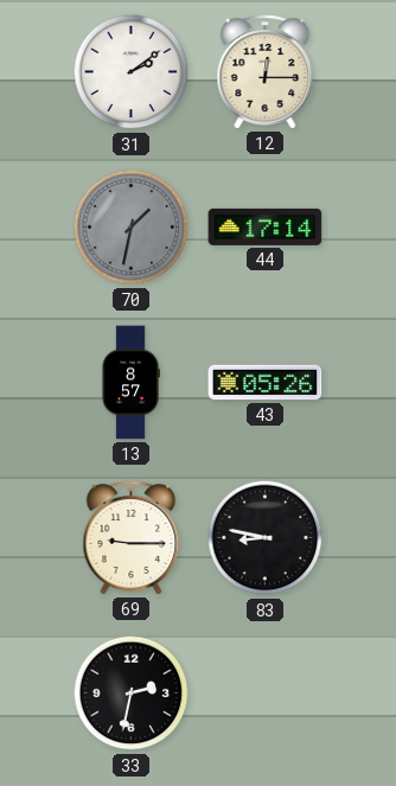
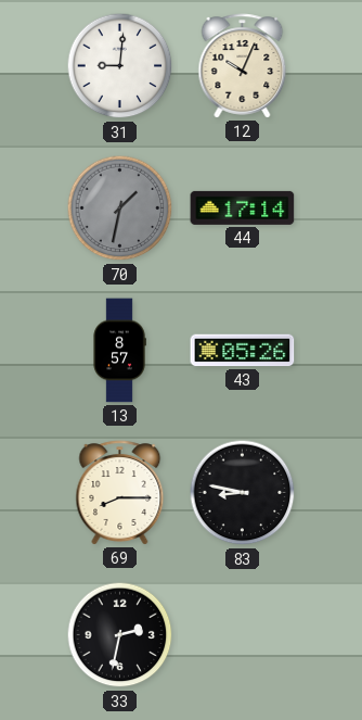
31: 2:09 -> 9:01
12: 12:15 -> 10:04
69: 9:15 -> 8:15
